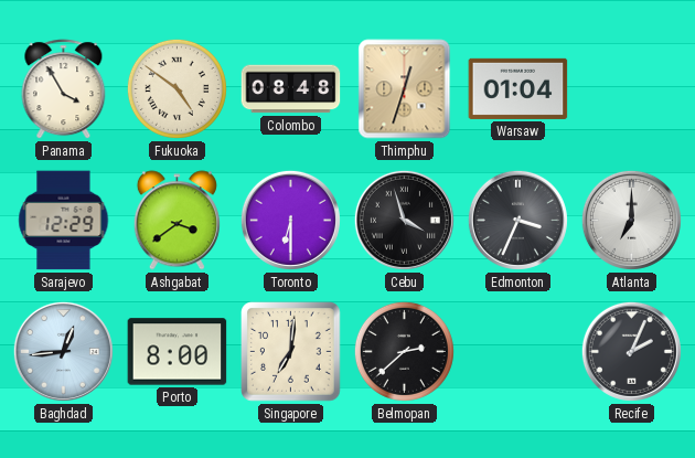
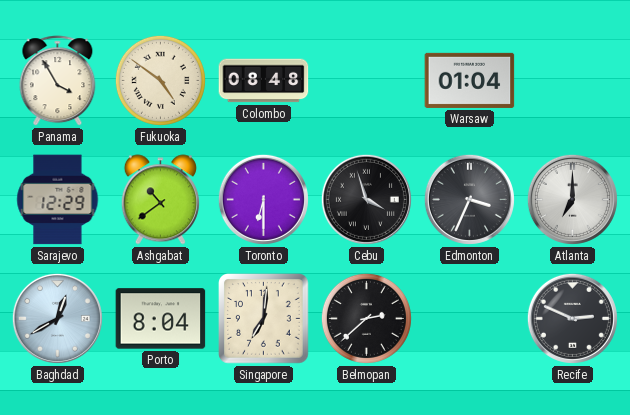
Thimphu: 12:33 -> none
Ashgabat: 3:39 -> 10:39
Baghdad: 12:44 -> 12:40
Porto: 8:00 -> 8:04
Recife: 2:04 -> 2:49
